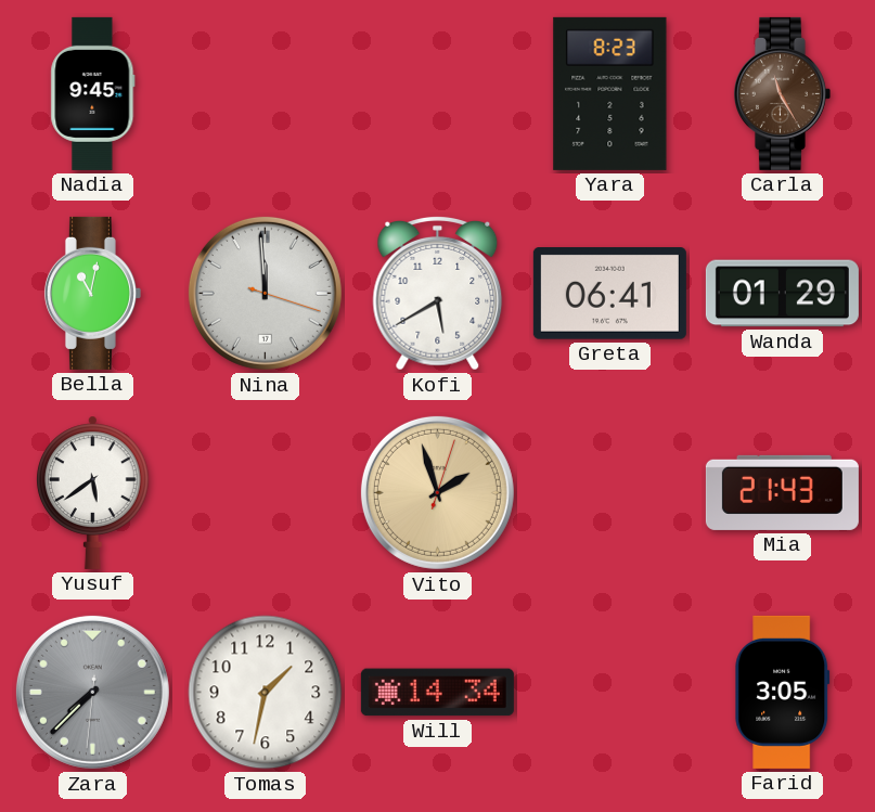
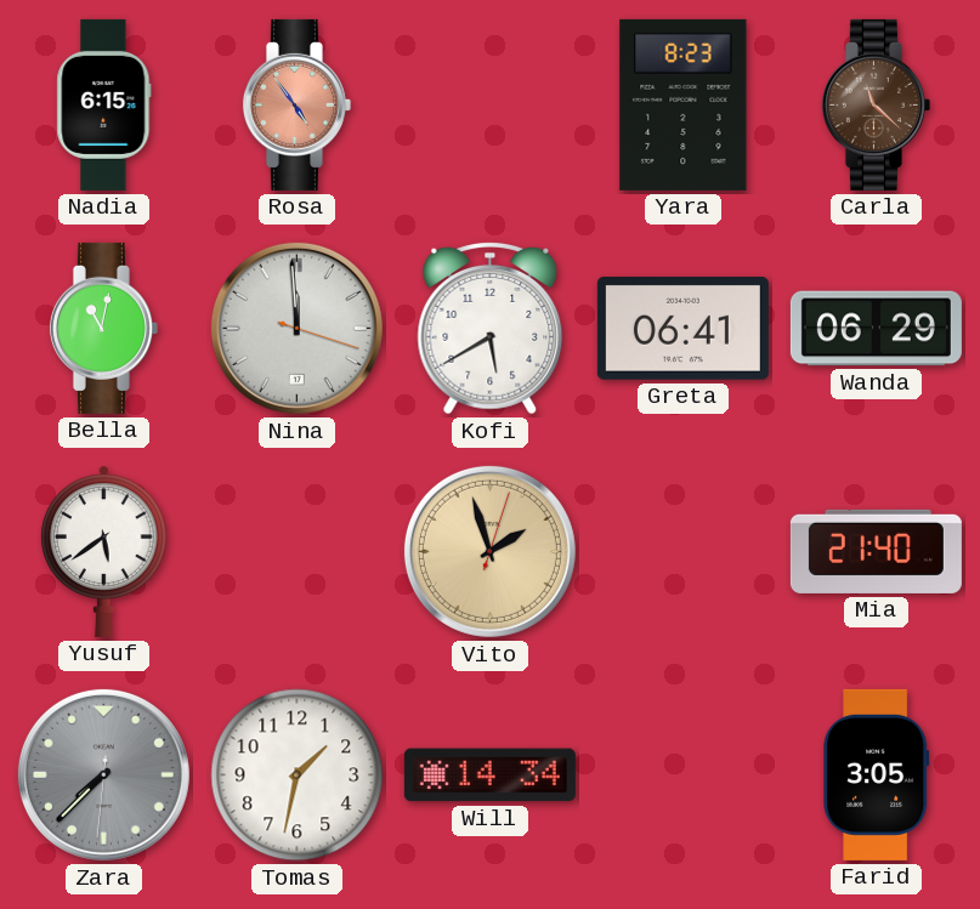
Nadia: 9:45 -> 6:15
Rosa: none -> 4:54
Carla: 11:25 -> 11:22
Wanda: 01:29 -> 06:29
Mia: 21:43 -> 21:40
